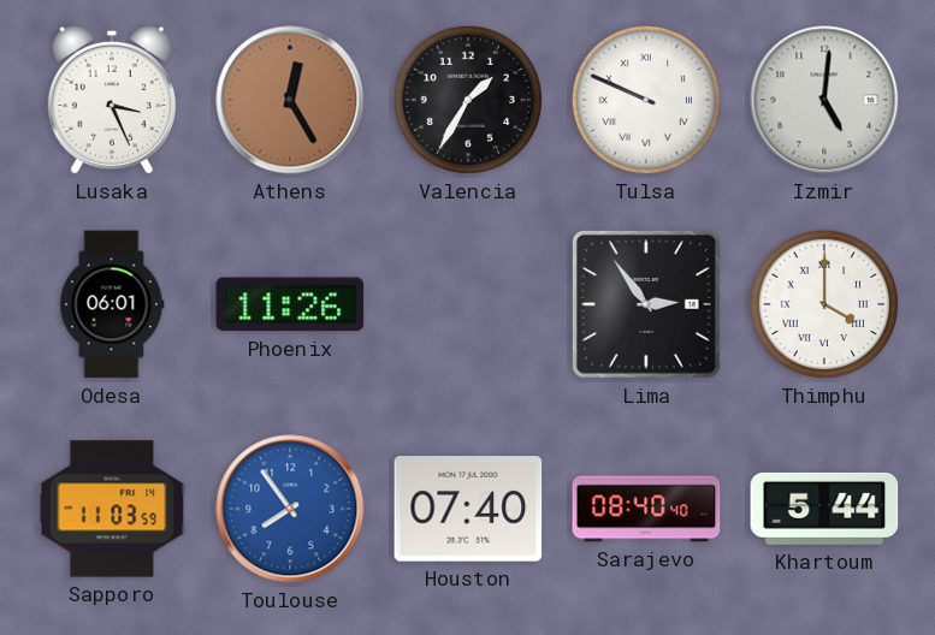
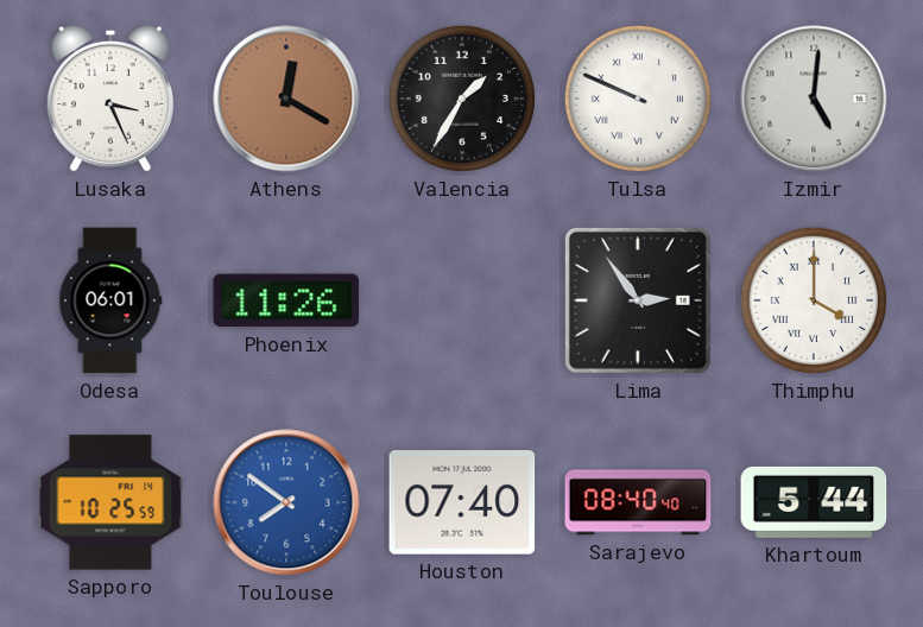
Athens: 12:25 -> 12:20
Sapporo: 11:03 -> 10:25
Toulouse: 7:54 -> 7:51
